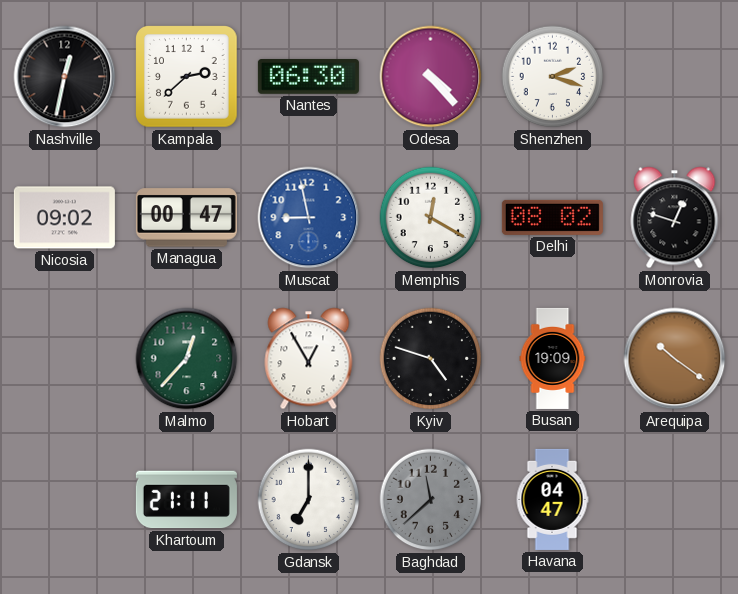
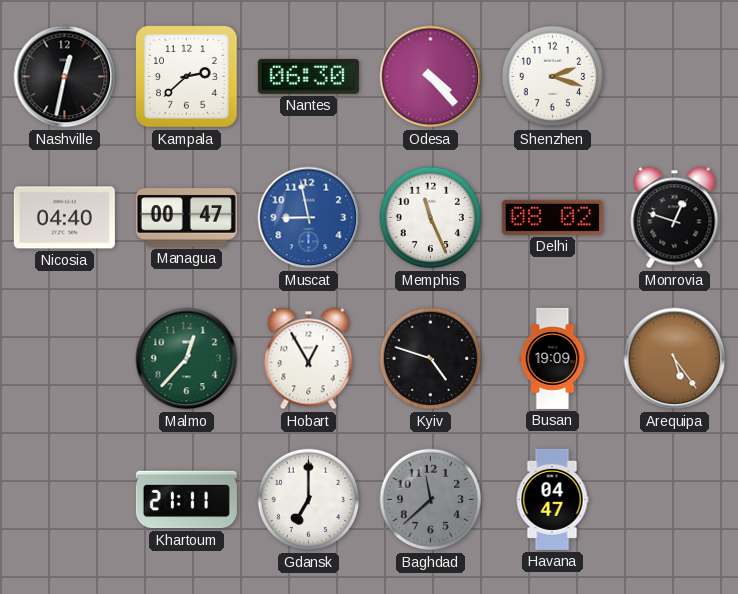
Nicosia: 09:02 -> 04:40
Memphis: 12:20 -> 11:26
Arequipa: 10:21 -> 5:24
